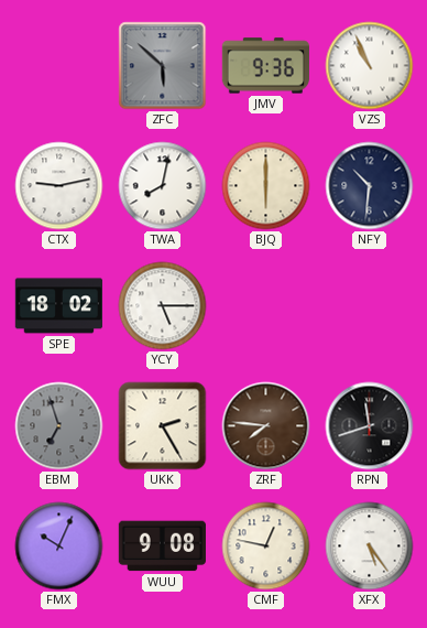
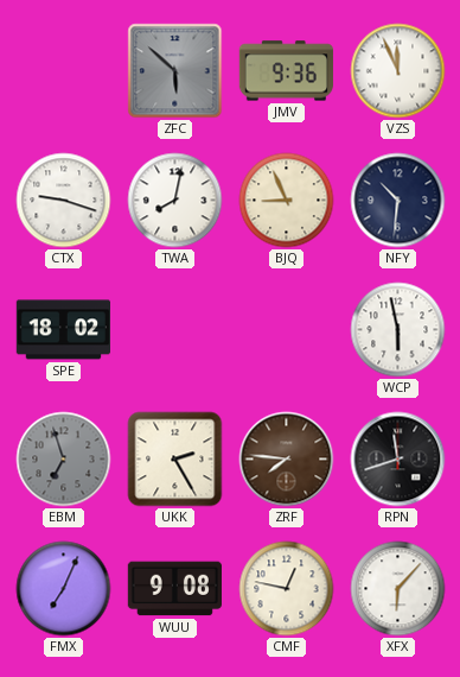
VZS: 10:56 -> 11:56
CTX: 9:13 -> 9:18
BJQ: 6:00 -> 8:56
YCY: 5:15 -> none
WCP: none -> 5:58
FMX: 10:04 -> 7:04
XFX: 5:24 -> 6:07
